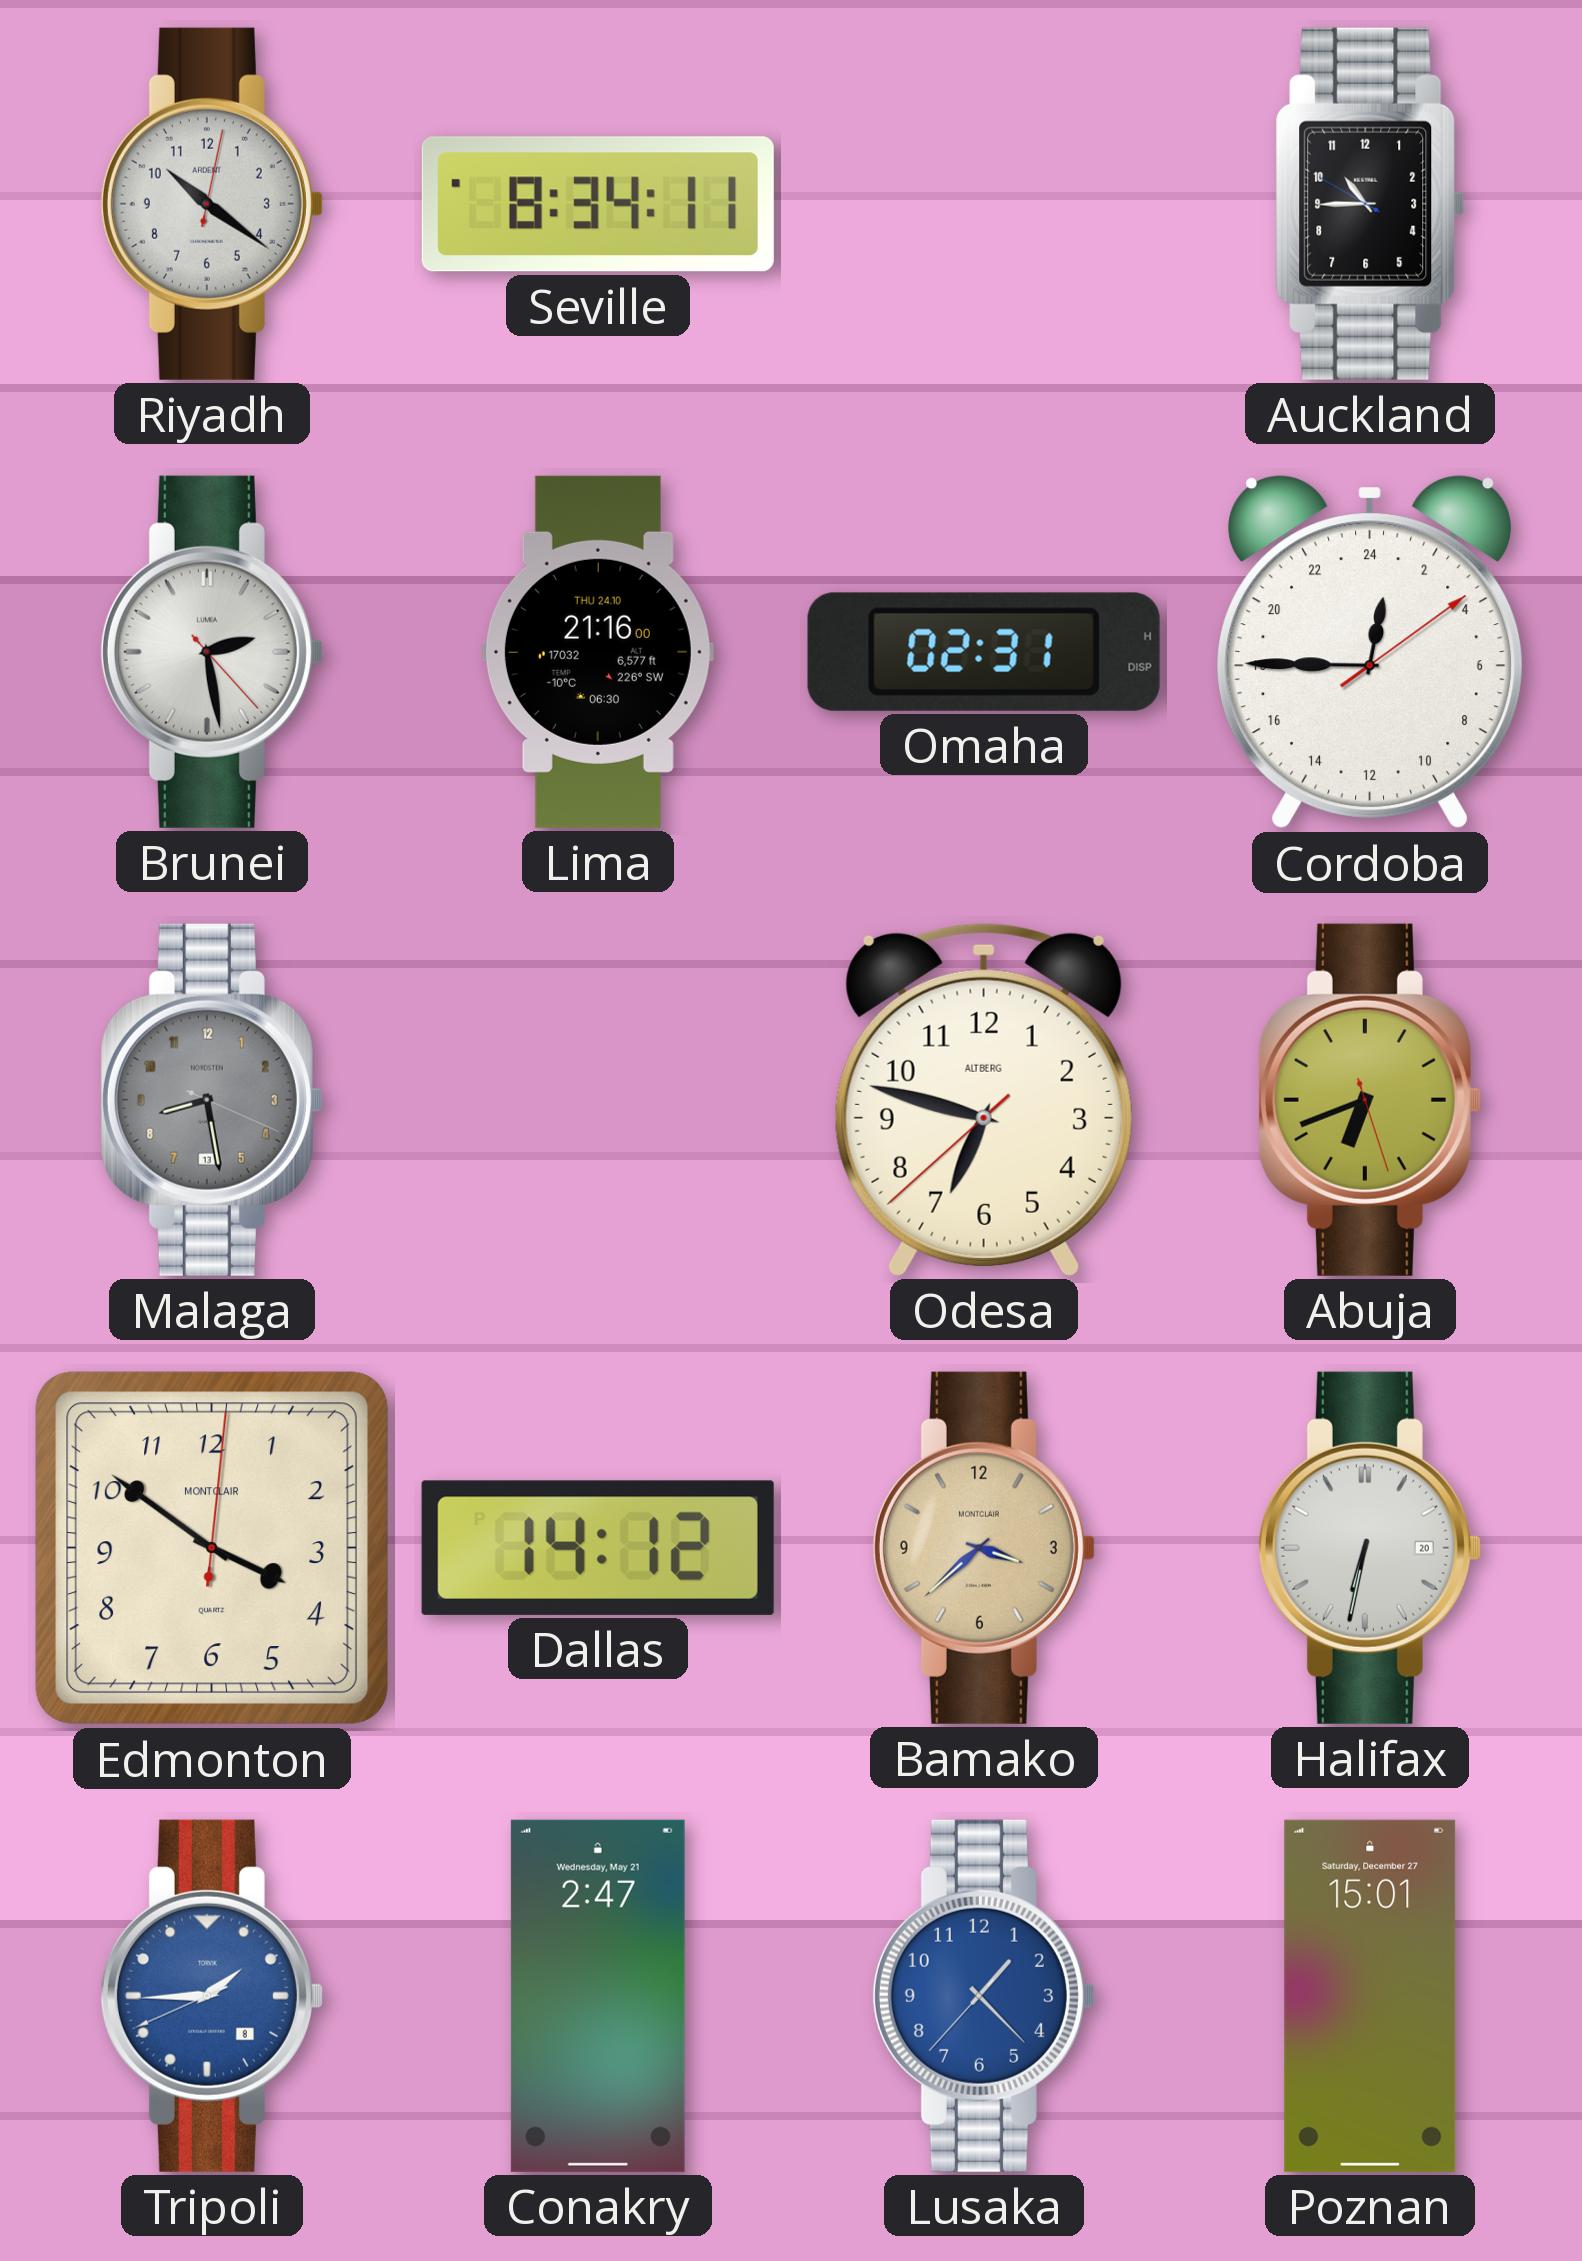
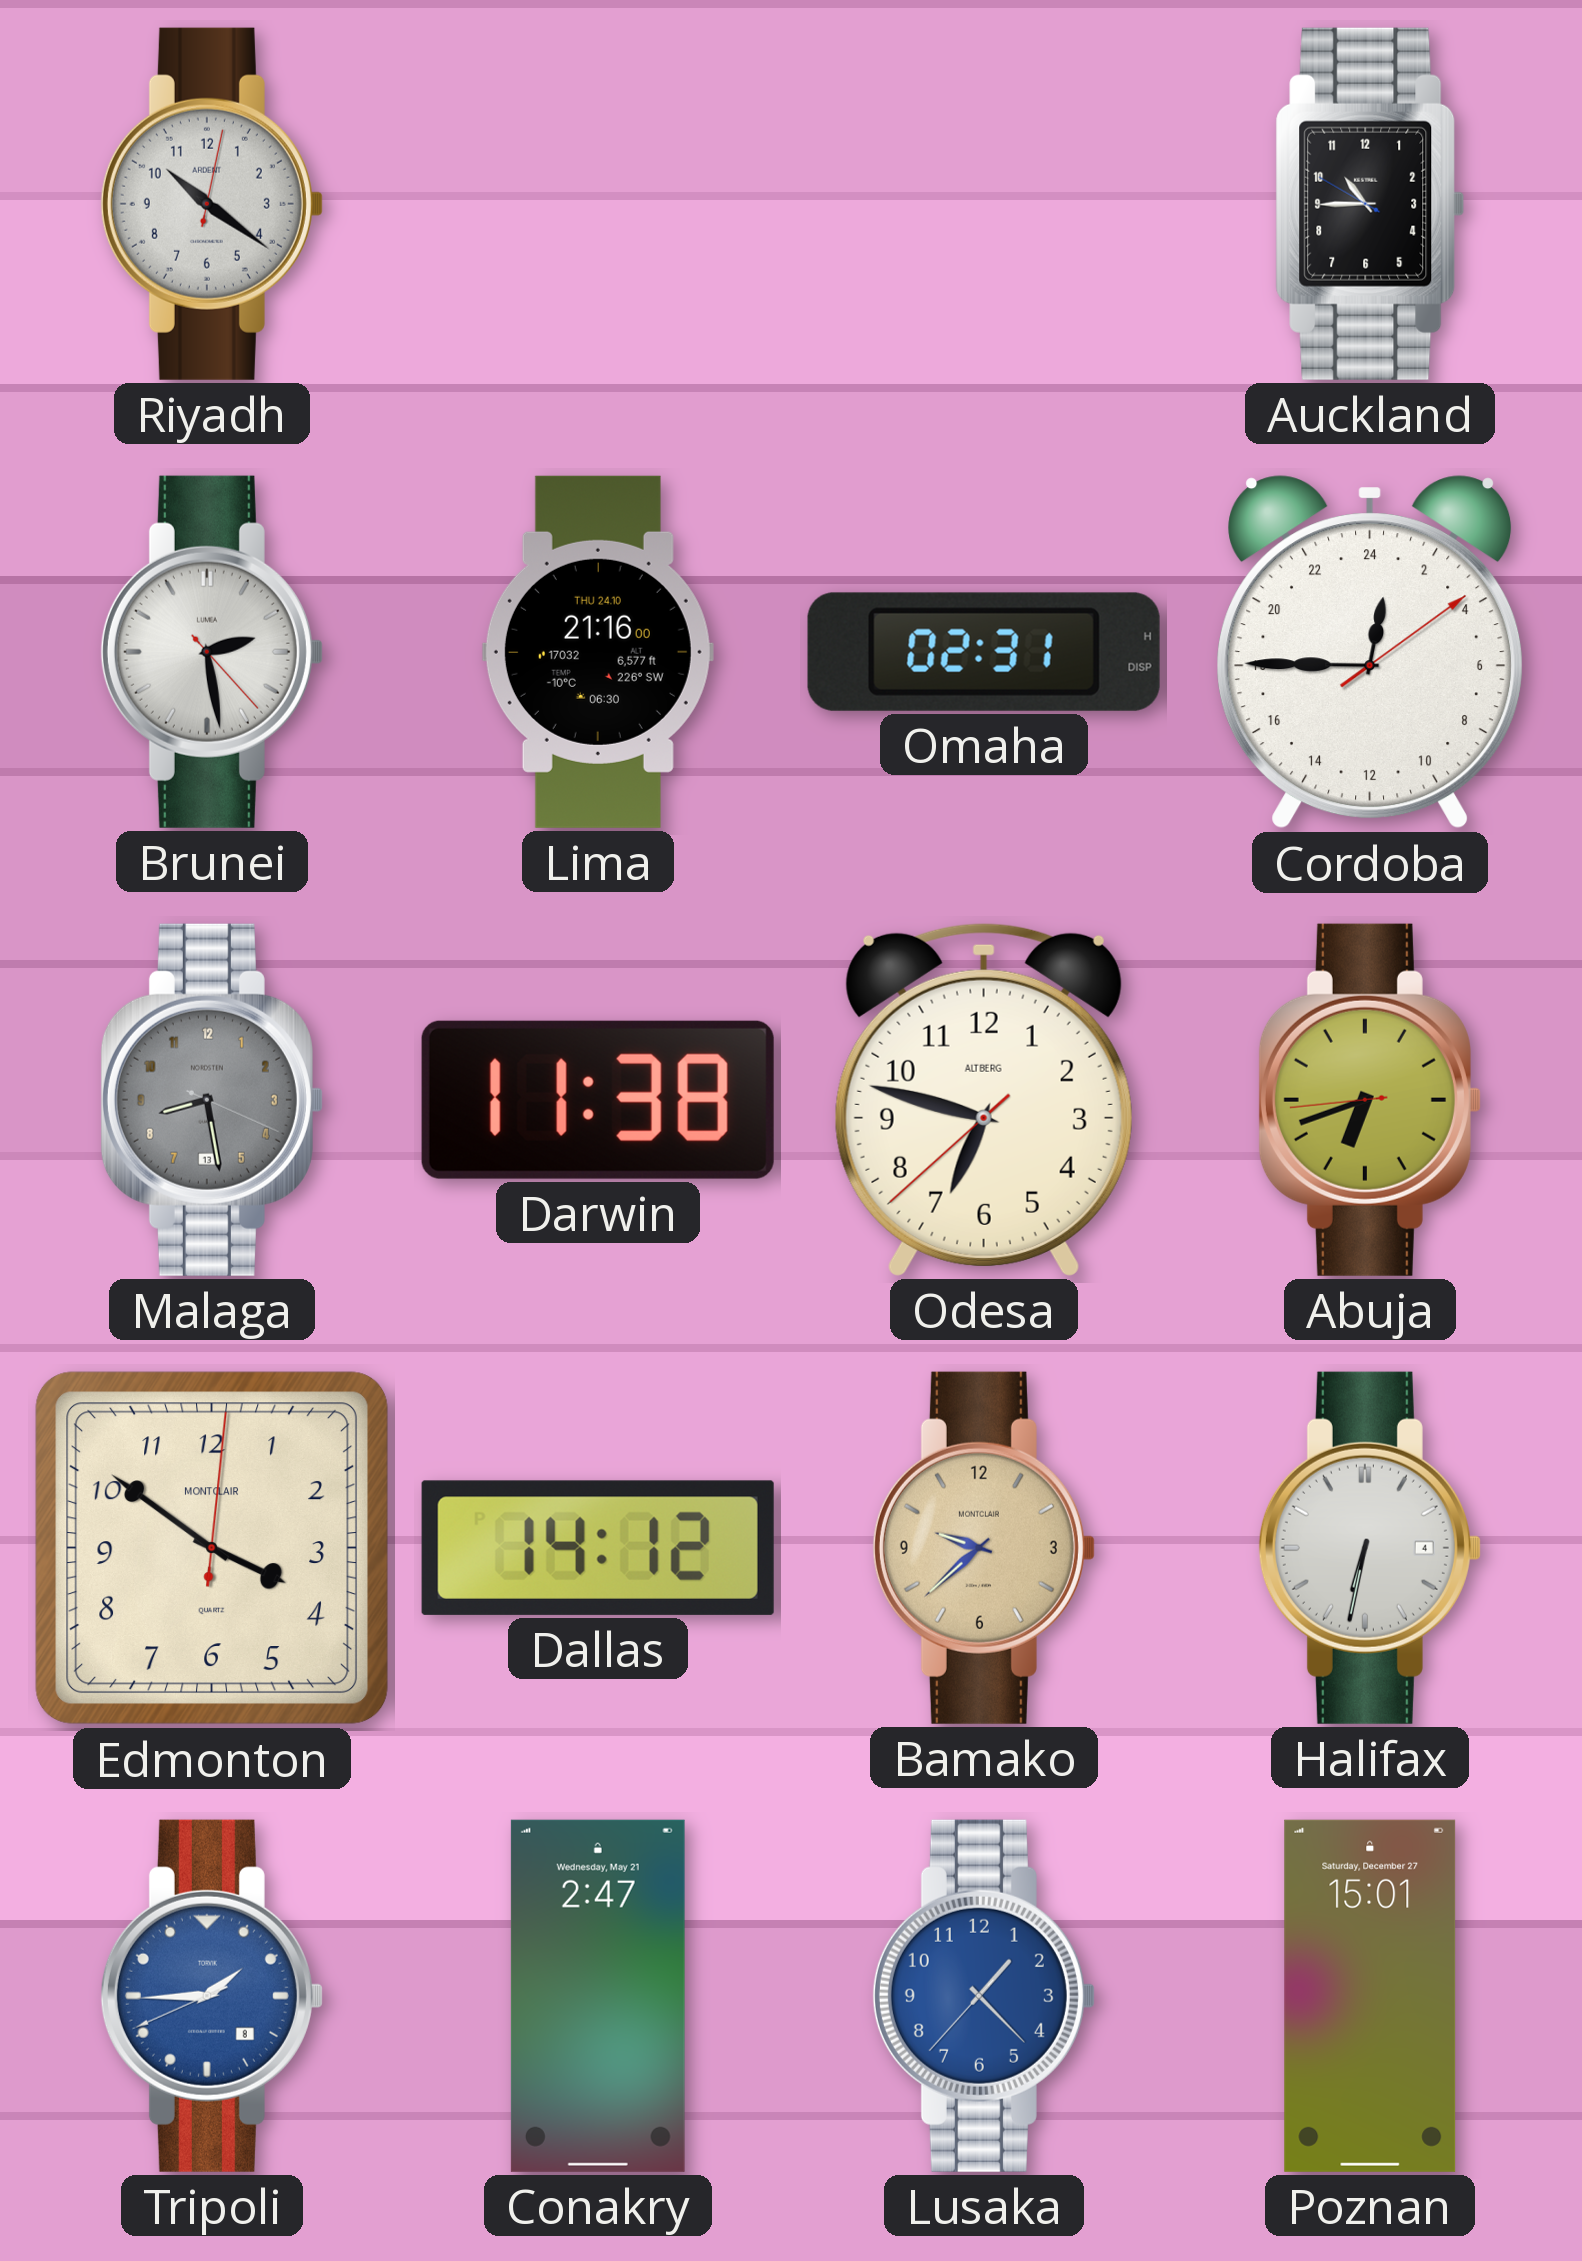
Seville: 8:34 -> none
Darwin: none -> 11:38
Abuja: 6:41:27 -> 6:41:44
Bamako: 3:38 -> 9:38
Halifax date: 20 -> 4
